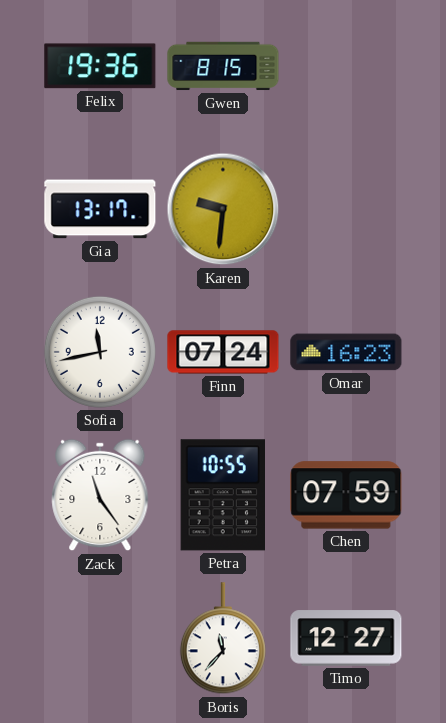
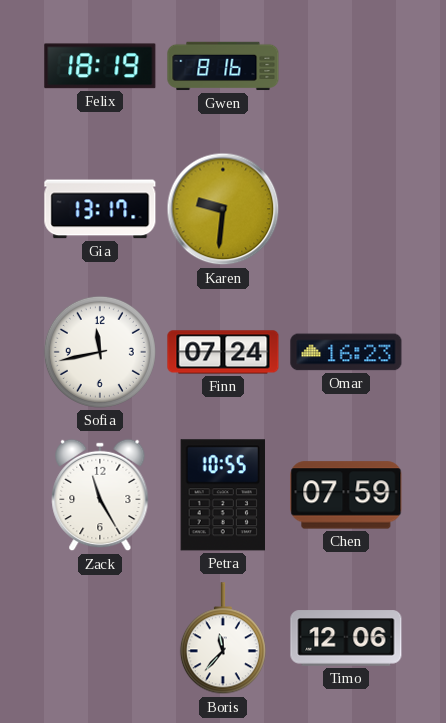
Felix: 19:36 -> 18:19
Gwen: 8:15 -> 8:16
Zack: 11:24 -> 11:25
Timo: 12:27 -> 12:06
